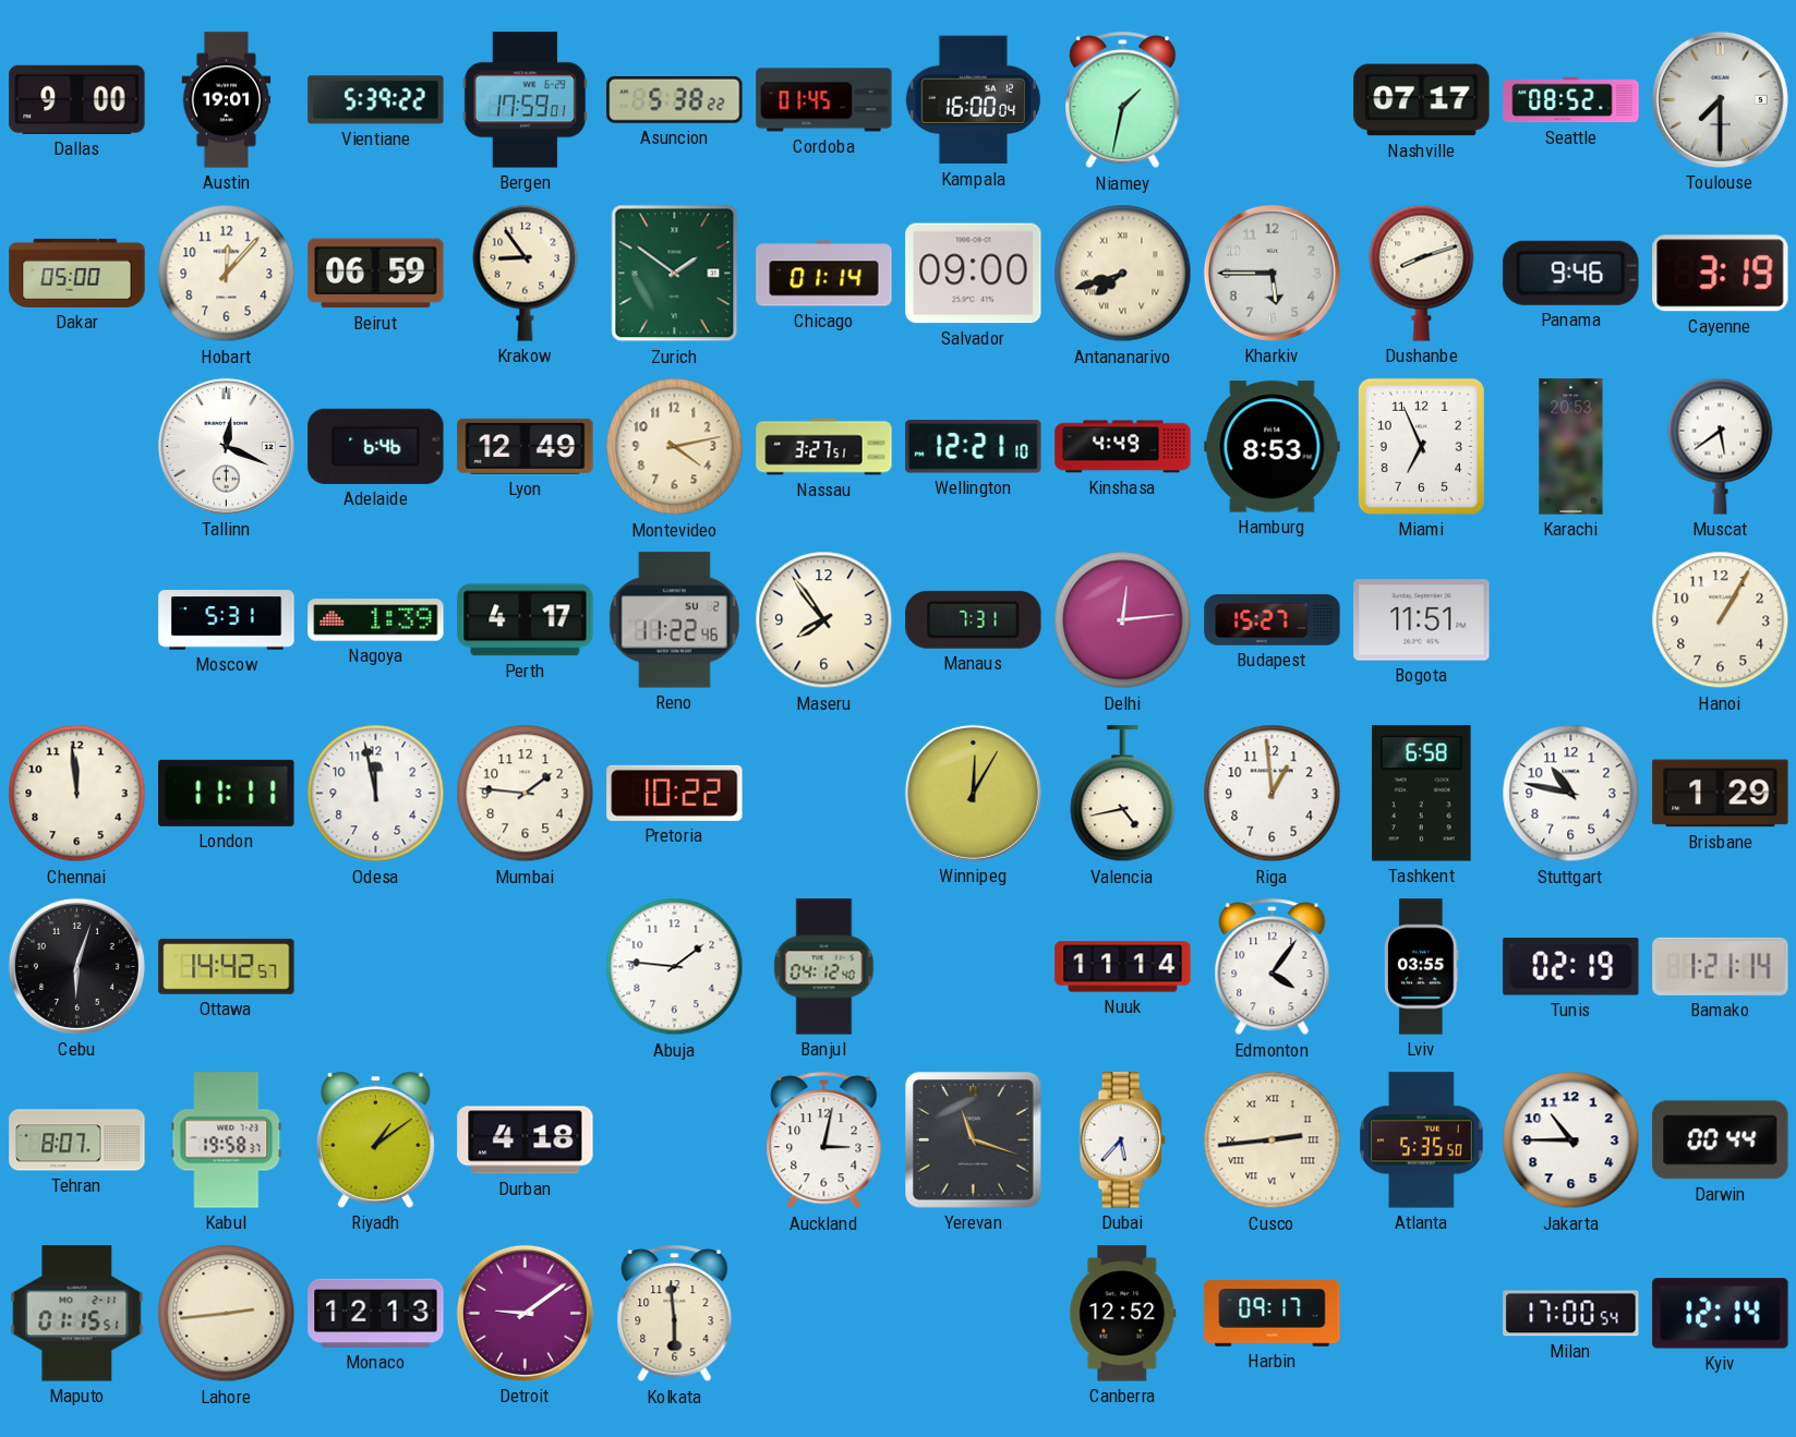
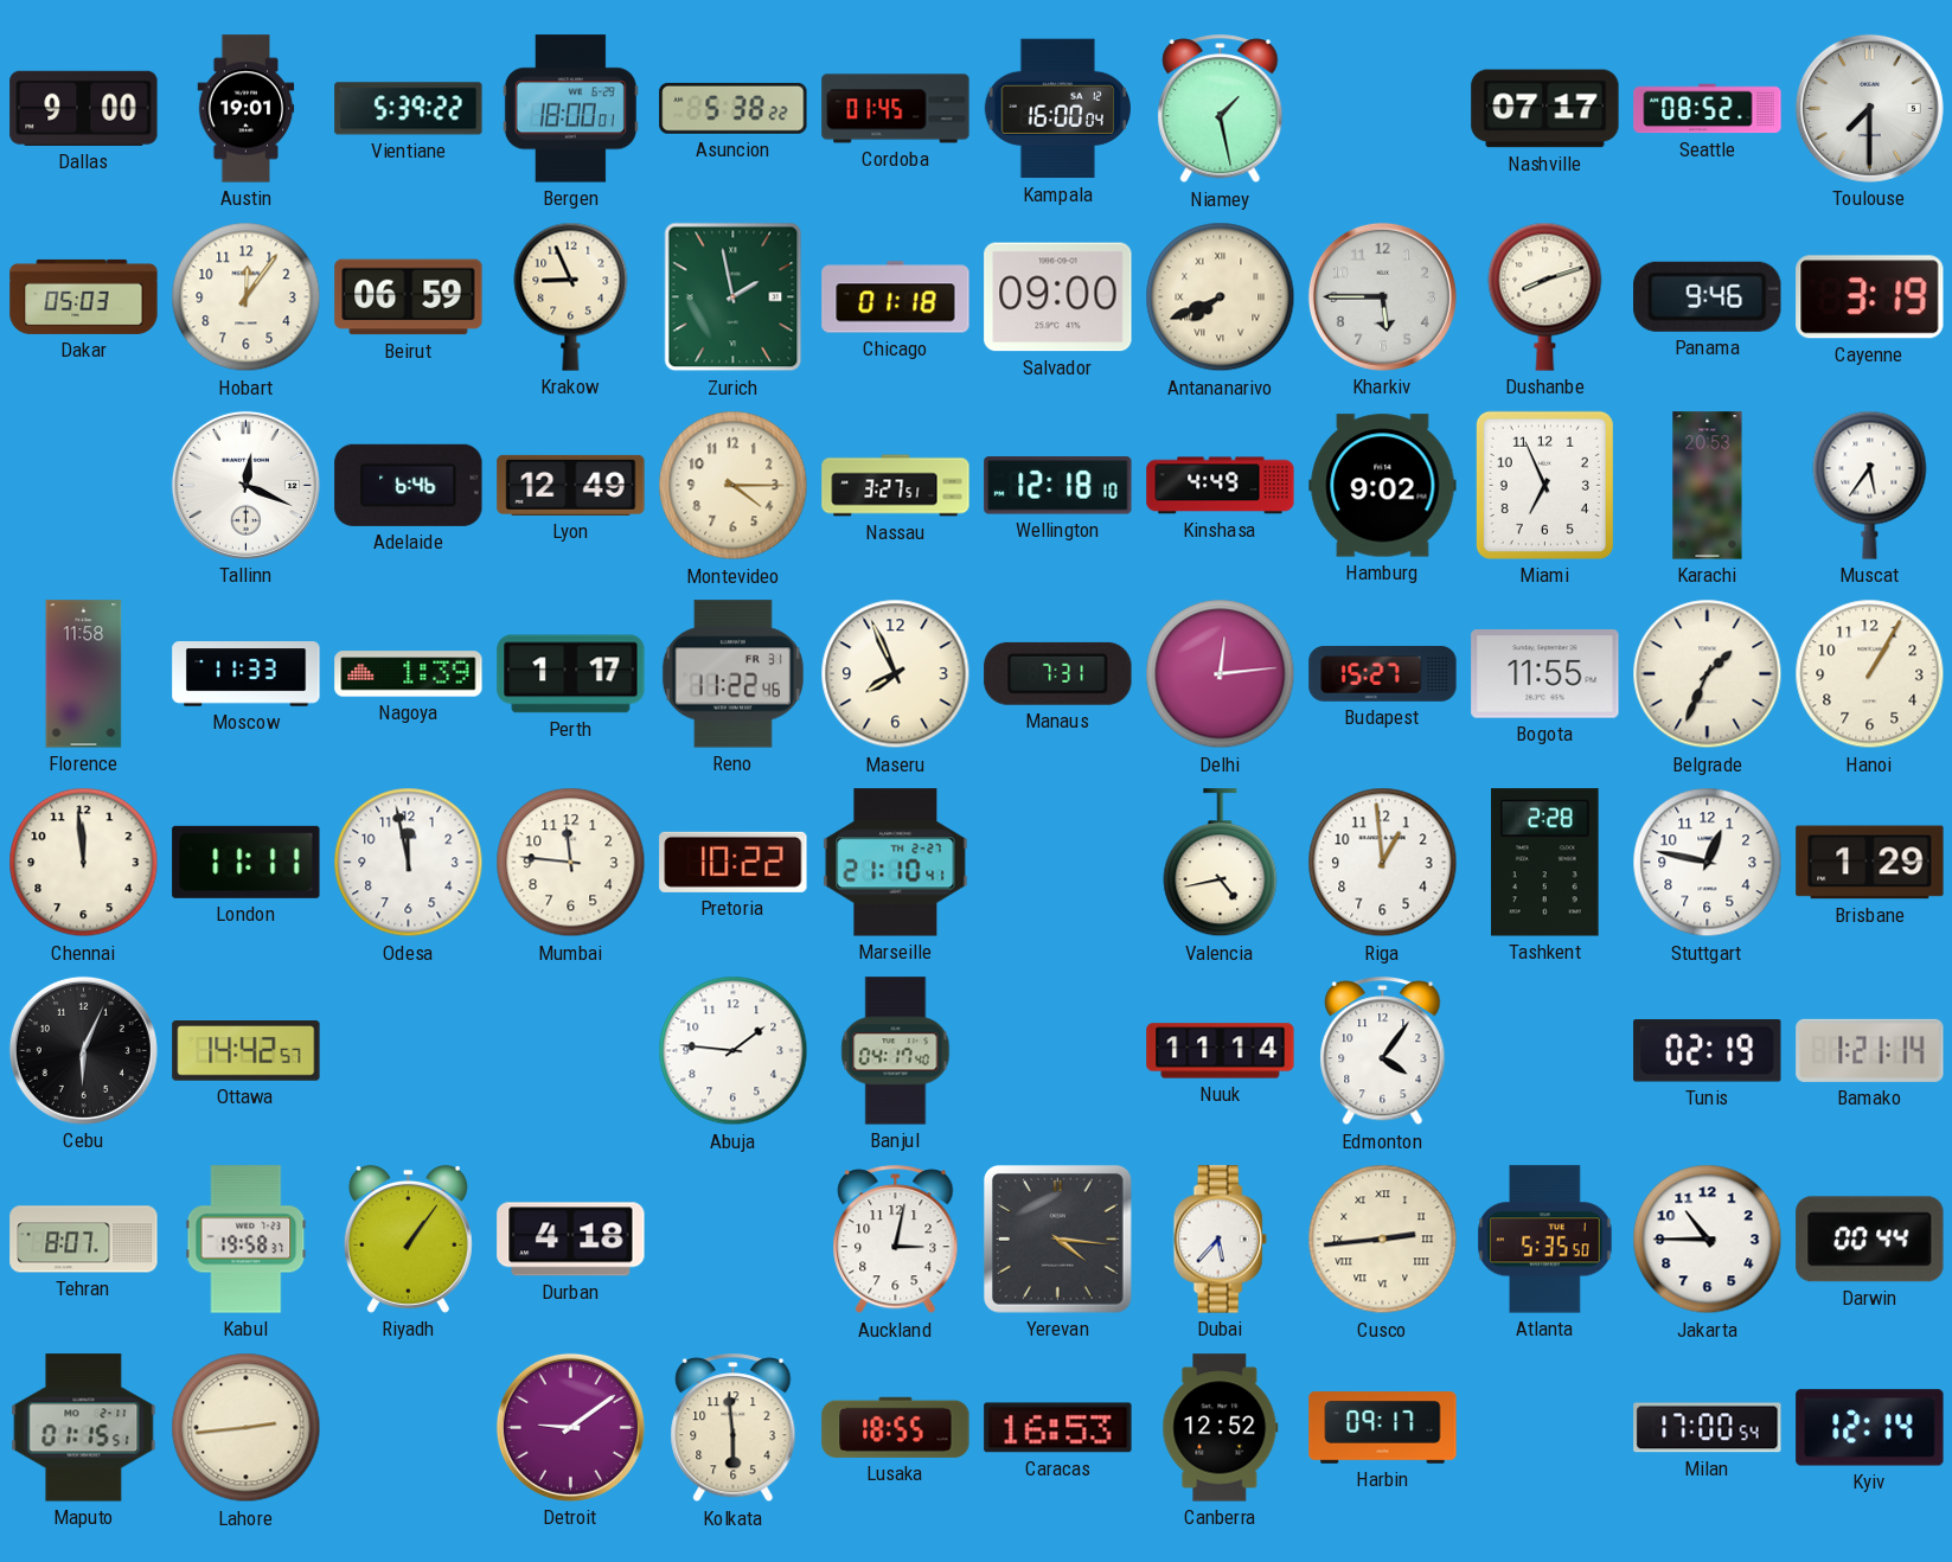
Bergen: 17:59 -> 18:00
Niamey: 1:32 -> 1:28
Dakar: 05:00 -> 05:03
Hobart: 12:07 -> 12:06
Krakow: 8:54 -> 8:56
Zurich: 1:51 -> 1:58
Chicago: 01:14 -> 01:18
Antananarivo: 7:42 -> 7:41
Montevideo: 4:13 -> 4:15
Wellington: 12:21 -> 12:18
Hamburg: 8:53 -> 9:02
Muscat: 5:39 -> 5:36
Florence: none -> 11:58
Moscow: 5:31 -> 11:33
Perth: 4:17 -> 1:17
Reno date: SU 2 -> FR 31
Maseru: 7:54 -> 7:56
Bogota: 11:51 -> 11:55
Belgrade: none -> 1:34
Mumbai: 1:46 -> 11:46
Marseille: none -> 21:10
Winnipeg: 12:05 -> none
Tashkent: 6:58 -> 2:28
Stuttgart: 10:47 -> 12:47
Cebu: 6:03 -> 6:04
Banjul: 04:12 -> 04:17
Lviv: 03:55 -> none
Riyadh: 1:09 -> 1:06
Yerevan: 11:18 -> 4:16
Monaco: 12:13 -> none
Lusaka: none -> 18:55
Caracas: none -> 16:53
